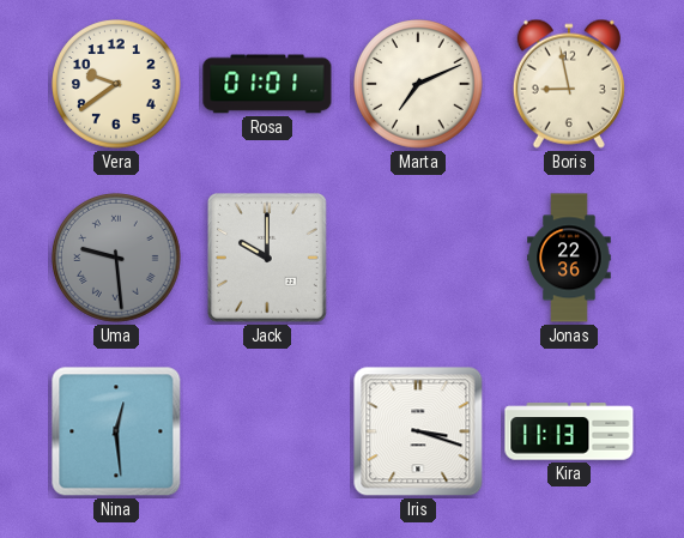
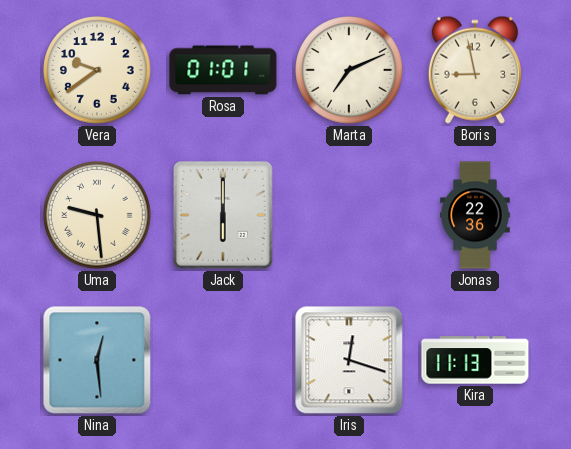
Uma dial: grey -> cream
Jack: 10:00 -> 6:00
Iris: 3:18 -> 12:18
